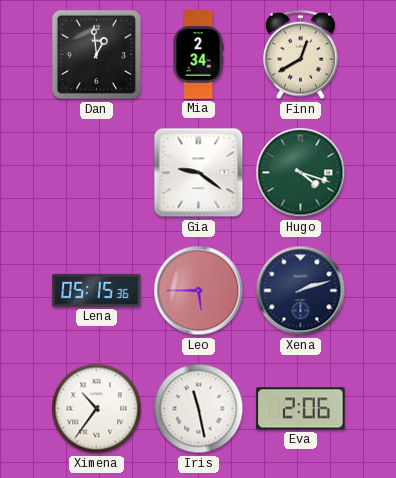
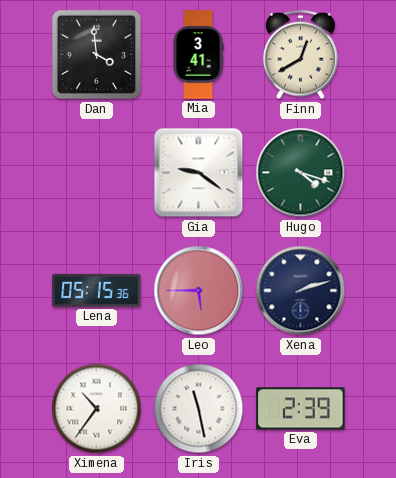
Dan: 12:59 -> 3:59
Mia: 2:34 -> 3:41
Eva: 2:06 -> 2:39
